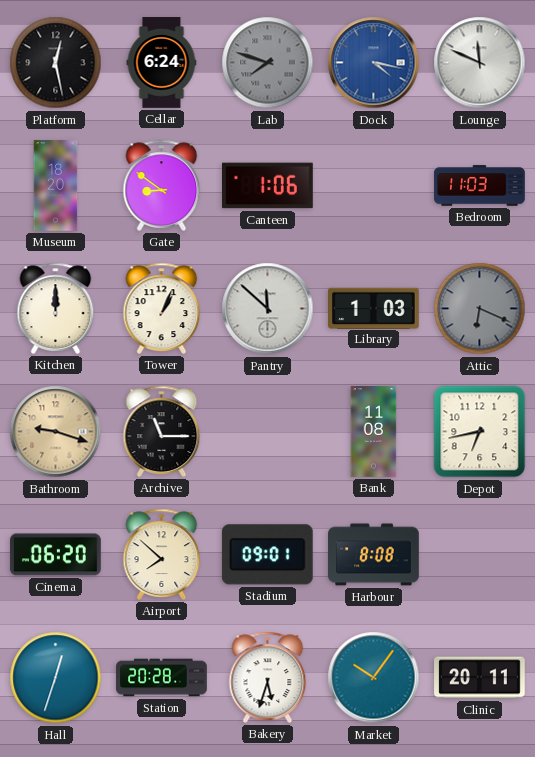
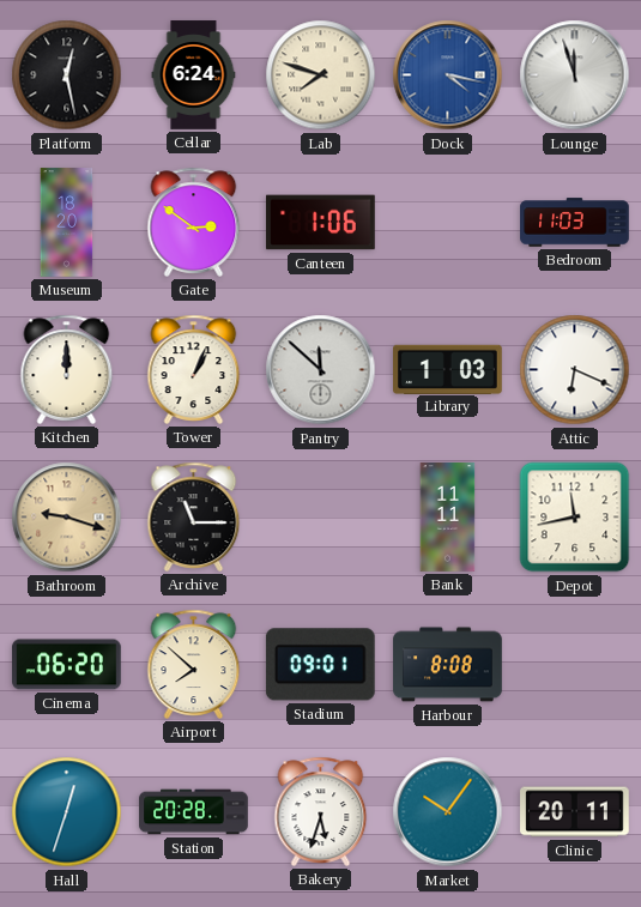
Lab dial: grey -> cream
Lounge: 11:49 -> 11:57
Gate: 8:51 -> 2:51
Attic dial: grey -> white
Bank: 11:08 -> 11:11
Depot: 6:43 -> 11:43
